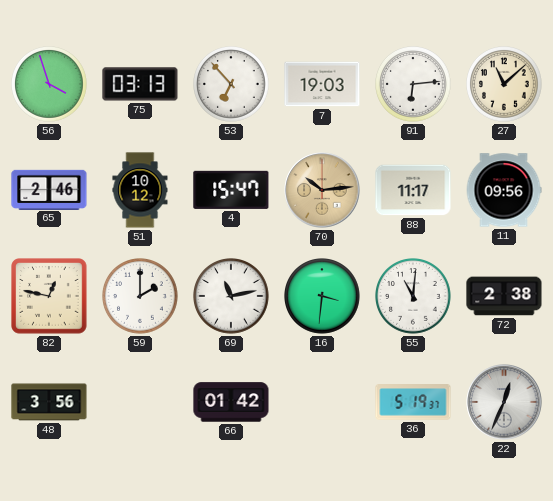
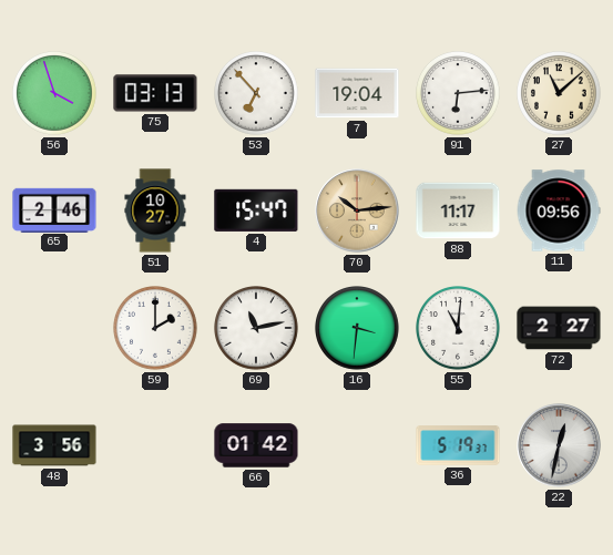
7: 19:03 -> 19:04
51: 10:12 -> 10:27
82: 12:47 -> none
72: 2:38 -> 2:27
22: 12:34 -> 12:32
